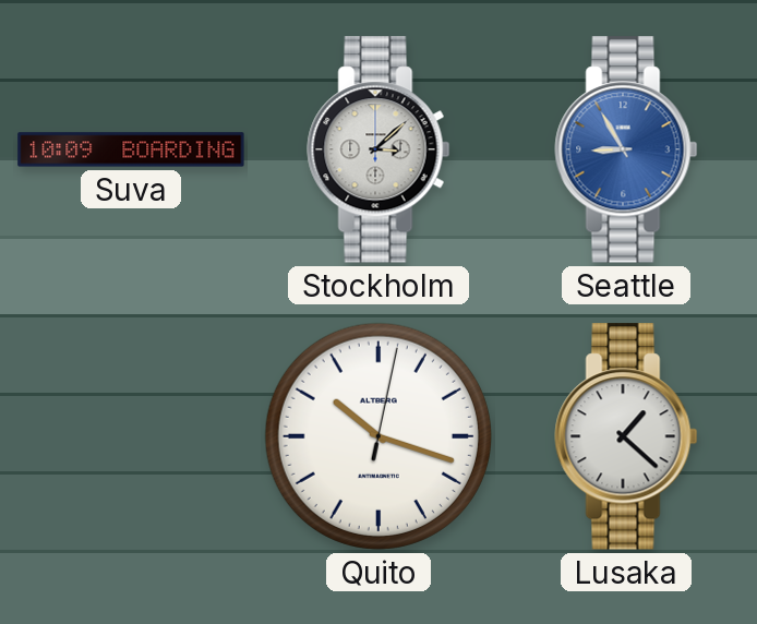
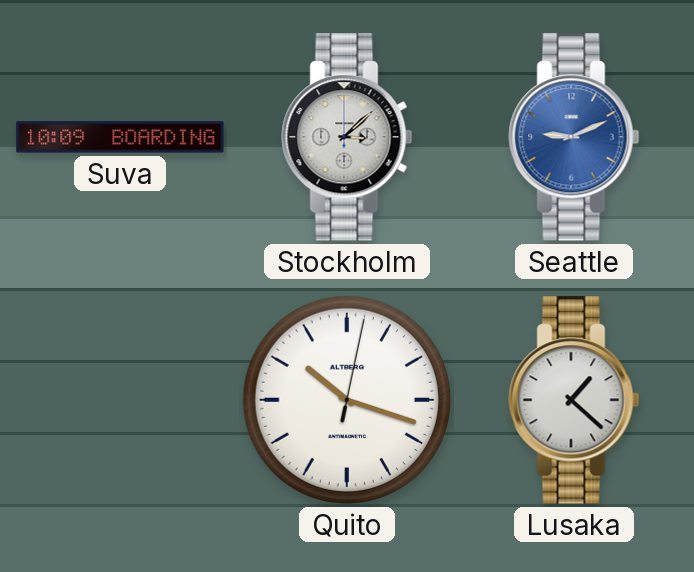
Seattle: 8:55 -> 9:11
